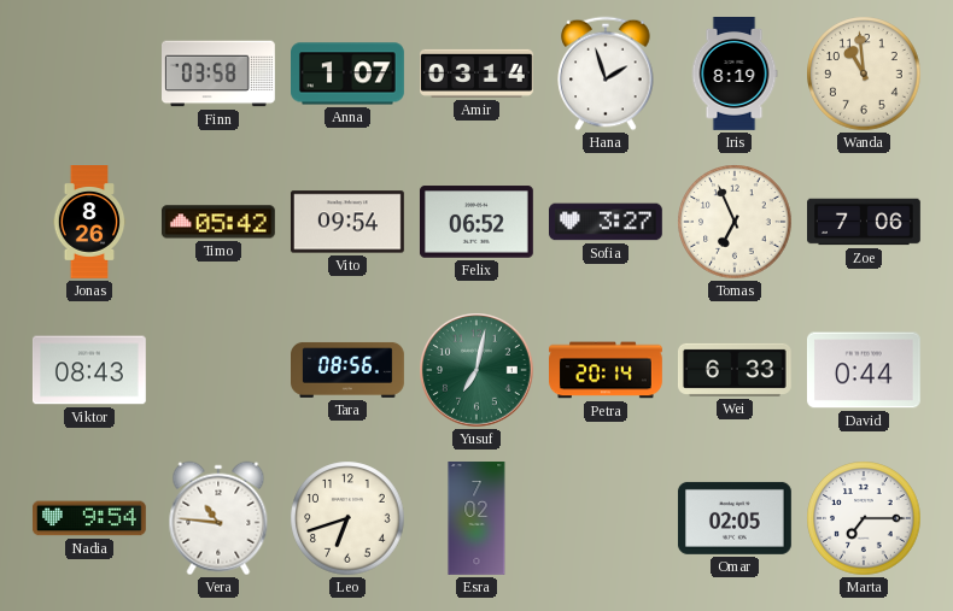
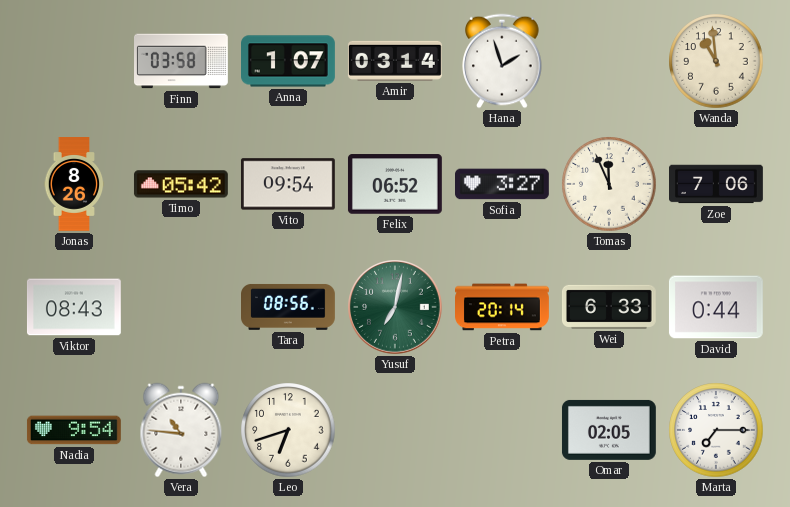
Iris: 8:19 -> none
Tomas: 6:56 -> 11:56
Esra: 7:02 -> none
